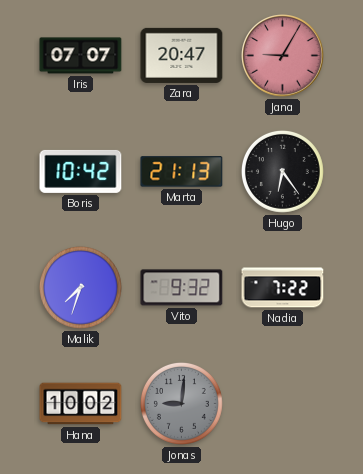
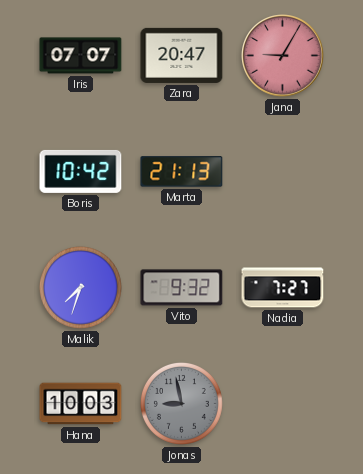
Hugo: 6:24 -> none
Nadia: 7:22 -> 7:27
Hana: 10:02 -> 10:03
Jonas: 9:01 -> 8:58
